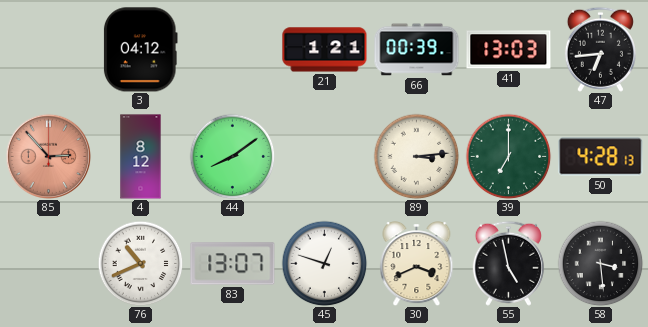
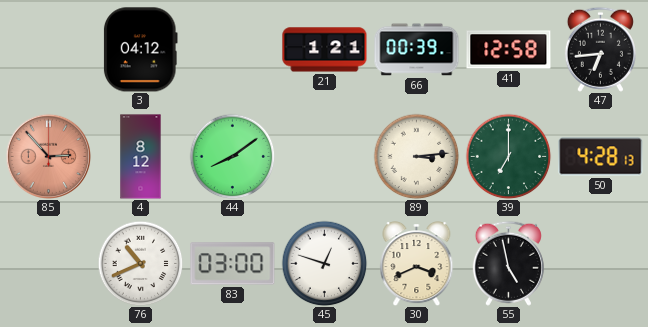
41: 13:03 -> 12:58
83: 13:07 -> 03:00
58: 3:29 -> none
